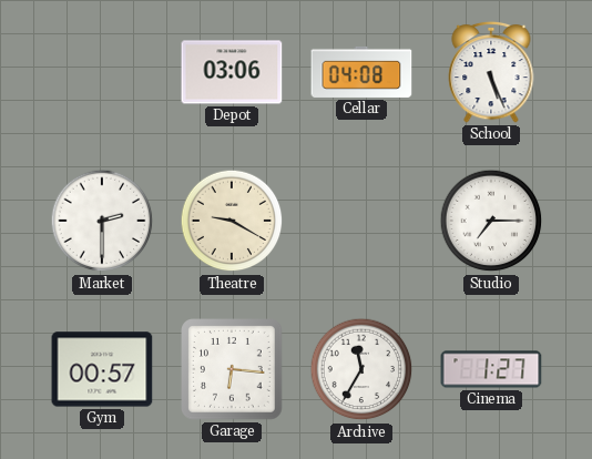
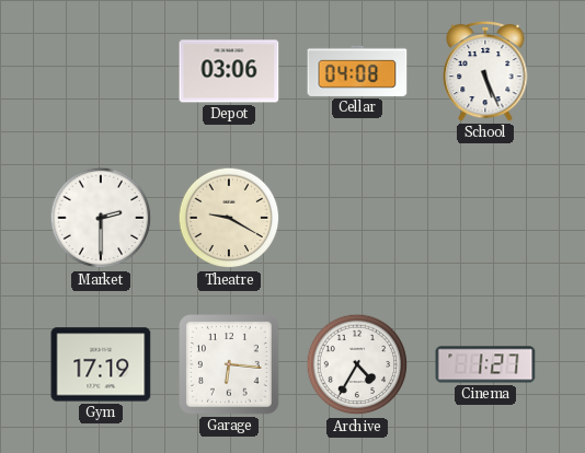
Studio: 7:15 -> none
Gym: 00:57 -> 17:19
Archive: 11:35 -> 4:35
